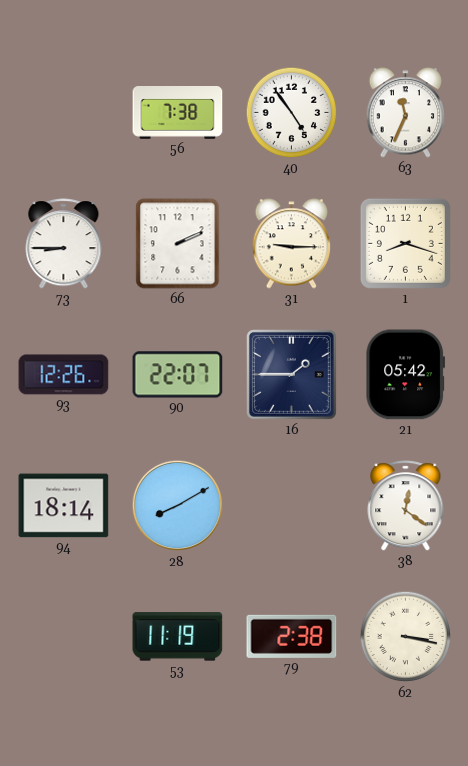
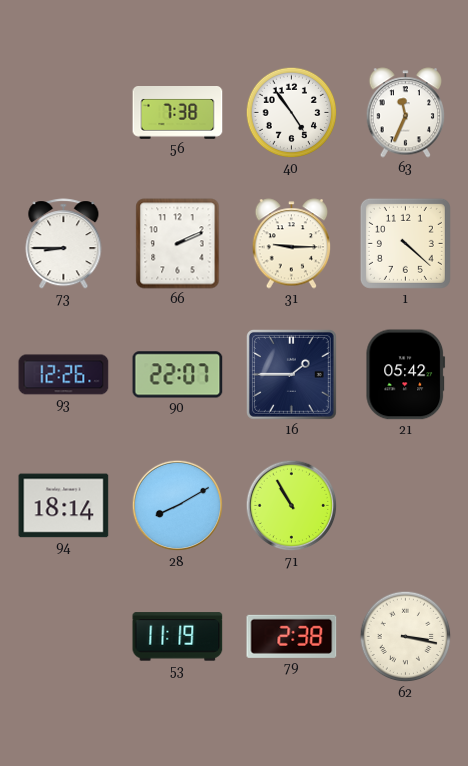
1: 8:18 -> 4:22
71: none -> 10:55
38: 12:21 -> none
